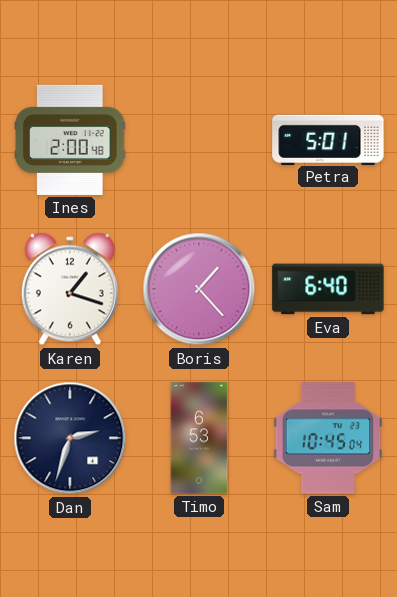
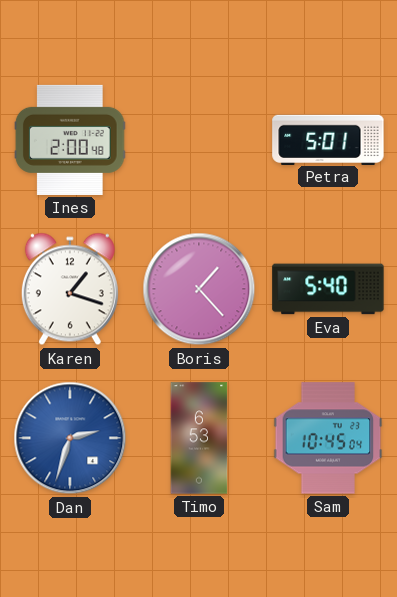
Eva: 6:40 -> 5:40
Dan dial: navy -> blue
